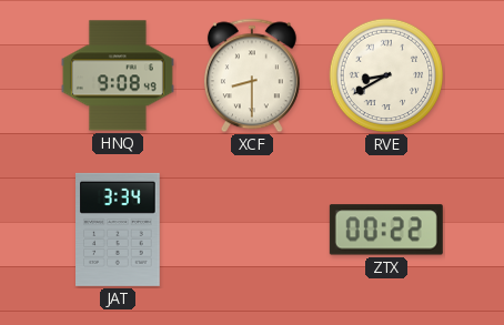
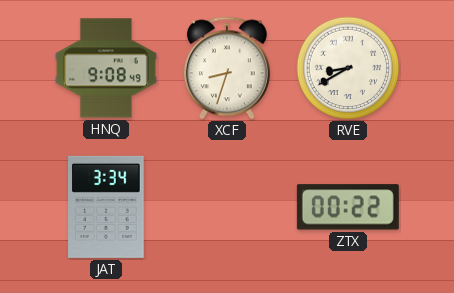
XCF: 8:30 -> 8:33
